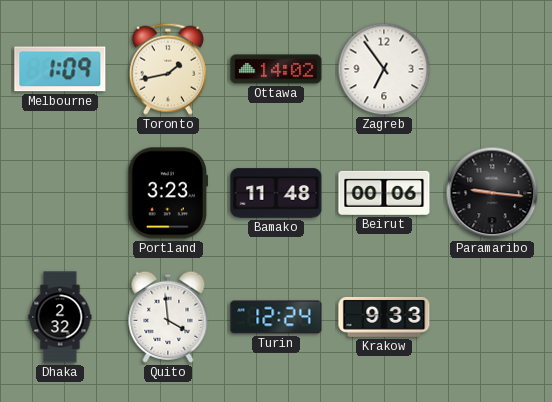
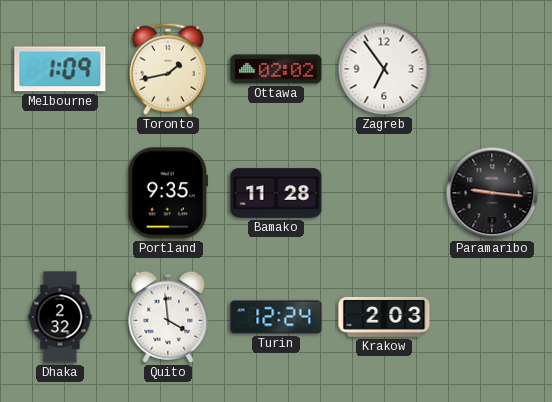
Ottawa: 14:02 -> 02:02
Portland: 3:23 -> 9:35
Bamako: 11:48 -> 11:28
Beirut: 00:06 -> none
Krakow: 9:33 -> 2:03
